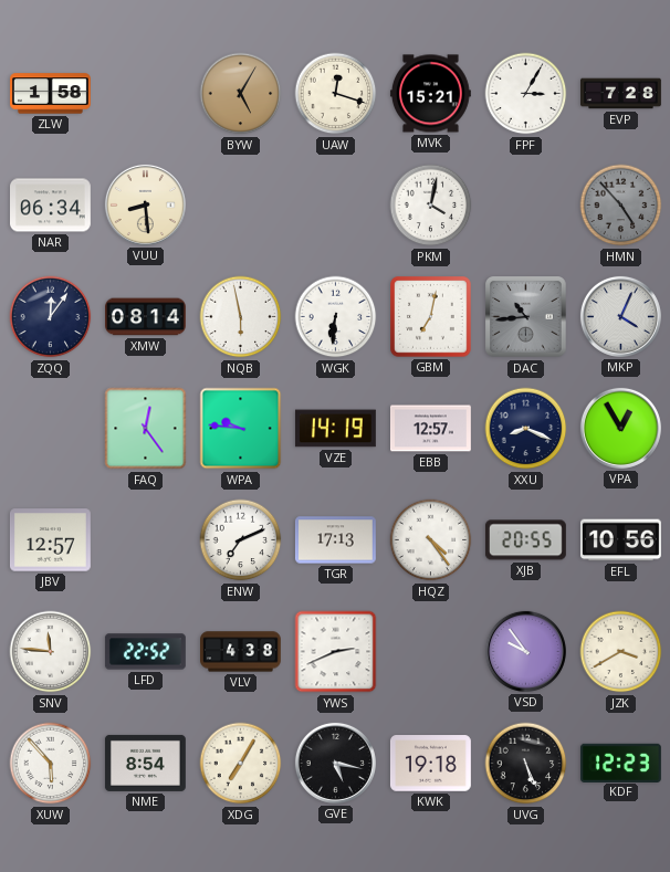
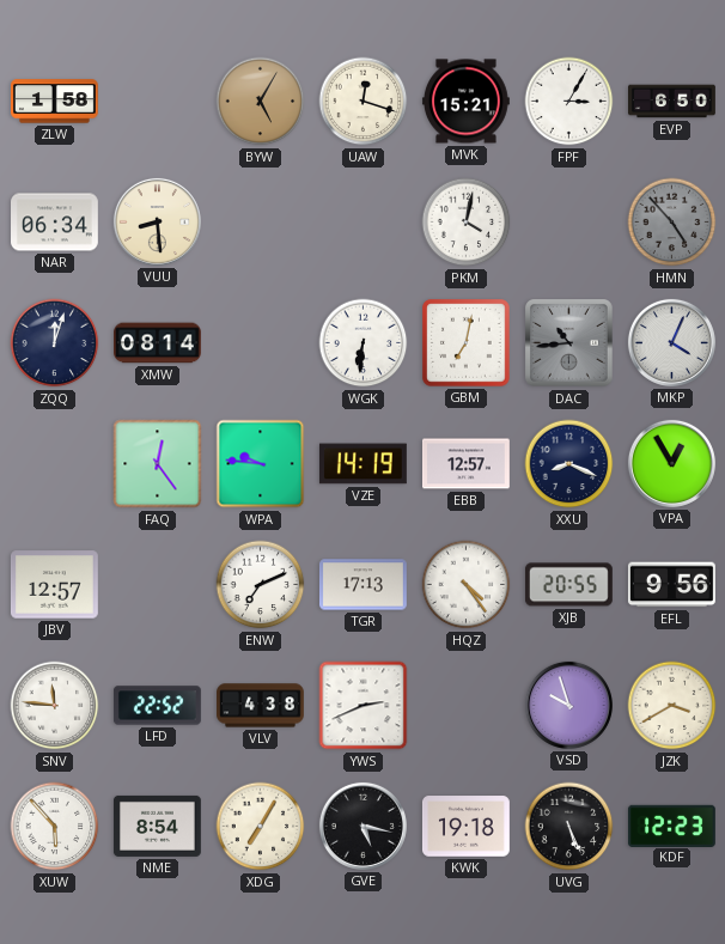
EVP: 7:28 -> 6:50
ZQQ: 12:06 -> 12:03
NQB: 5:58 -> none
EFL: 10:56 -> 9:56
VSD: 9:54 -> 9:57
